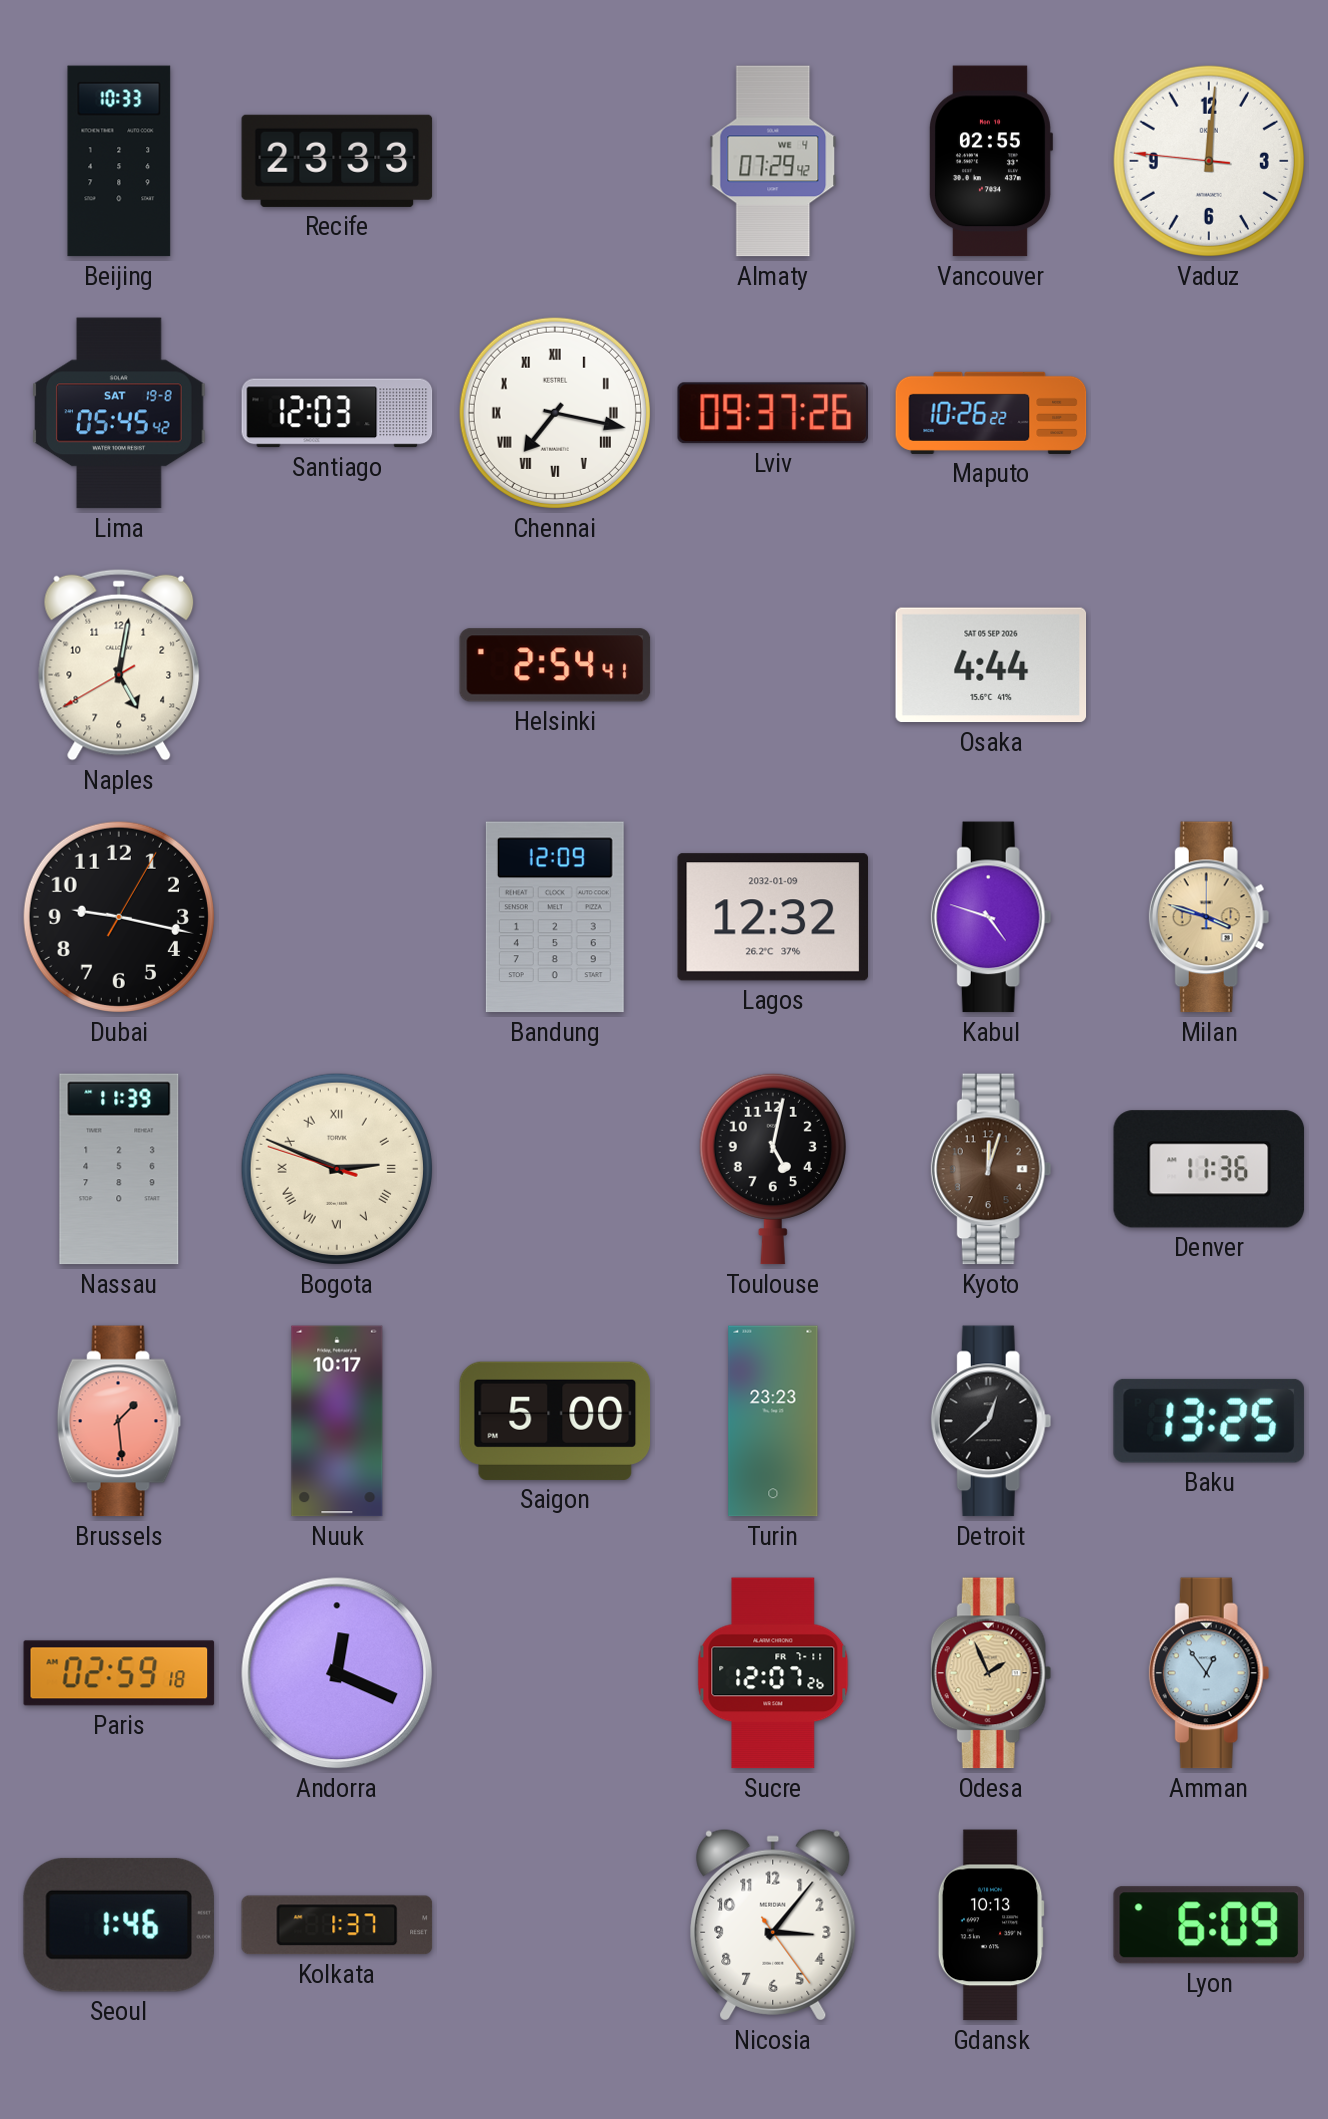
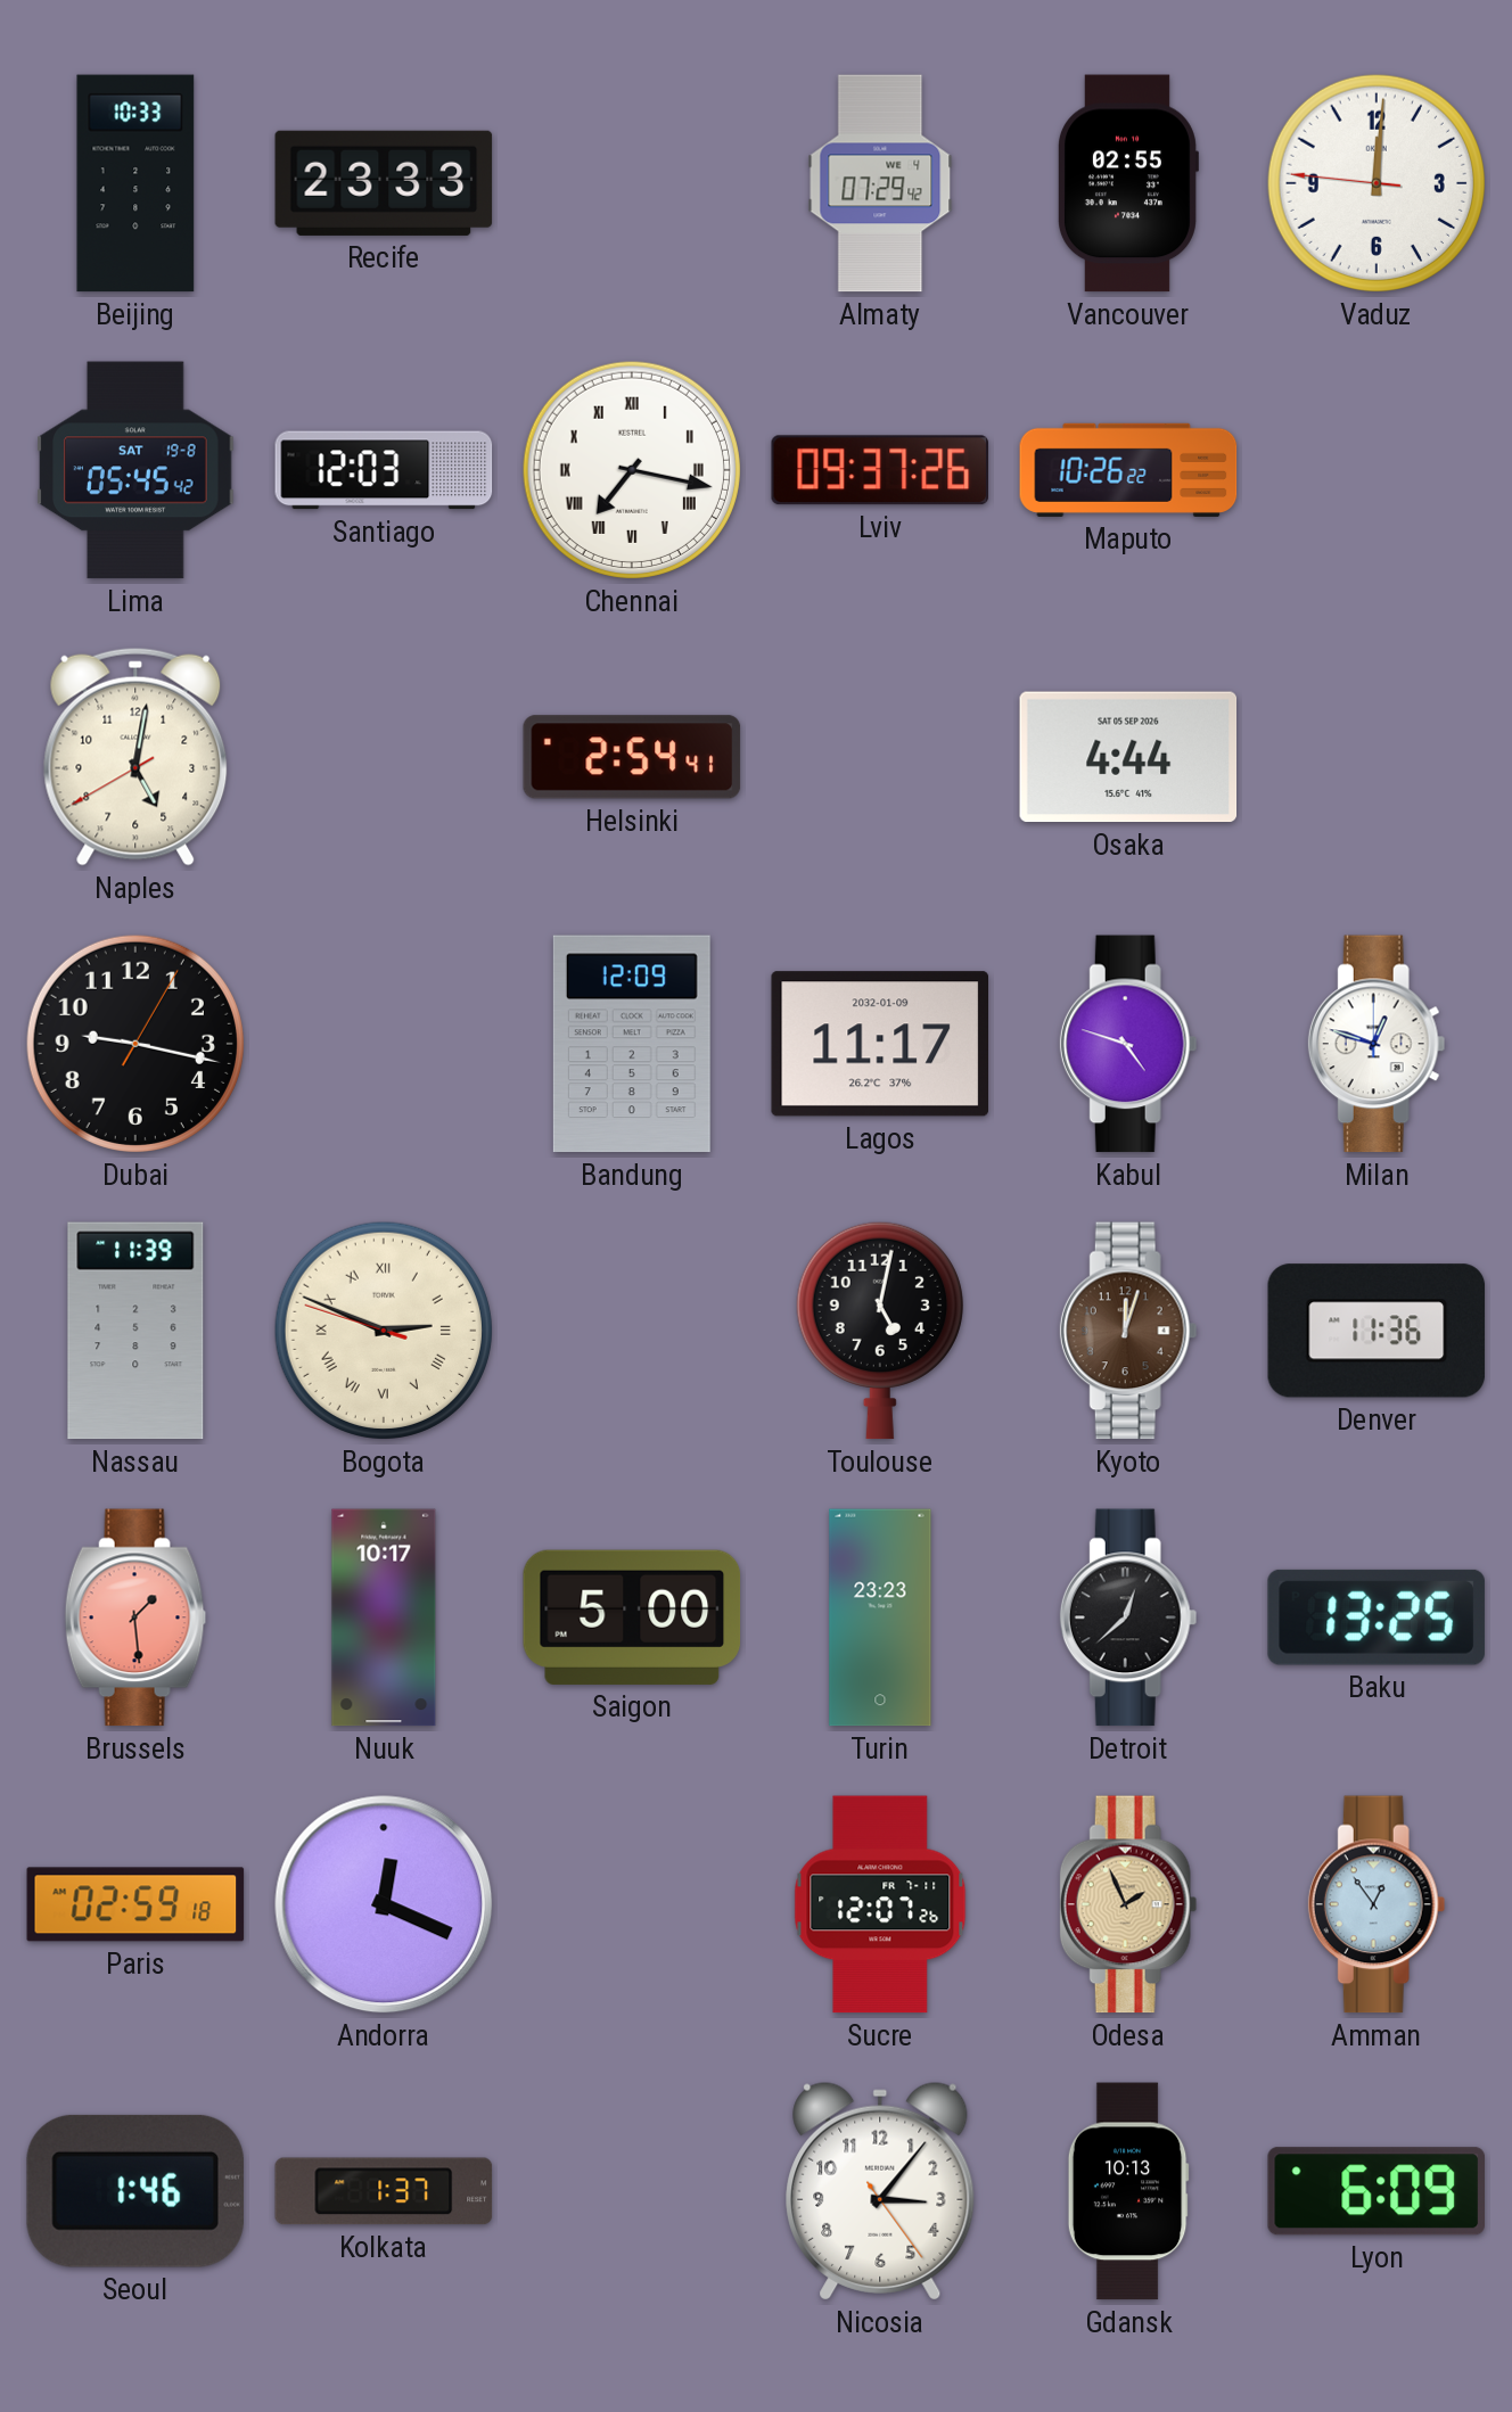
Lagos: 12:32 -> 11:17
Milan: 3:48 -> 12:48
Milan dial: champagne -> white
